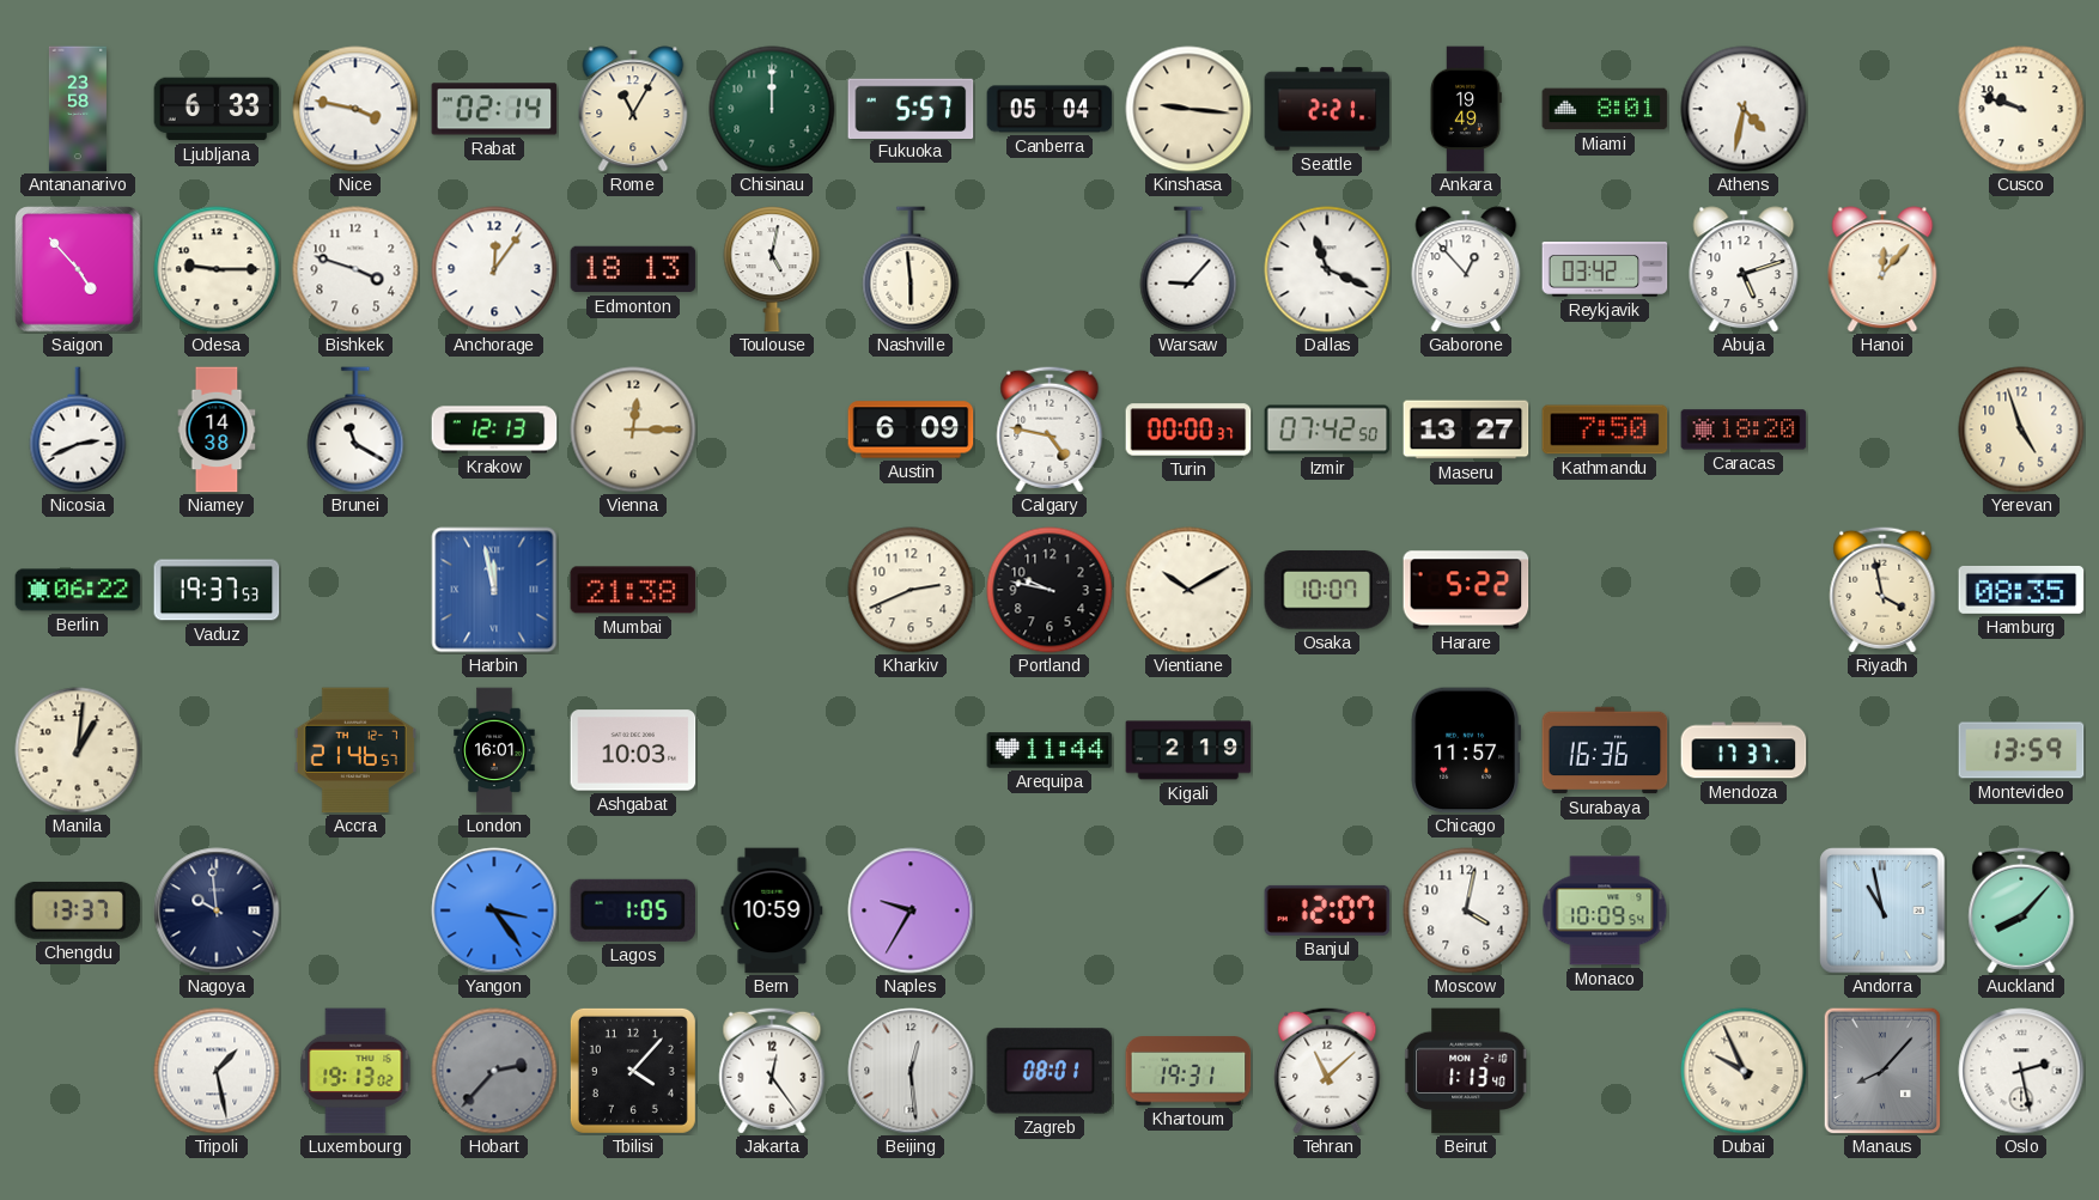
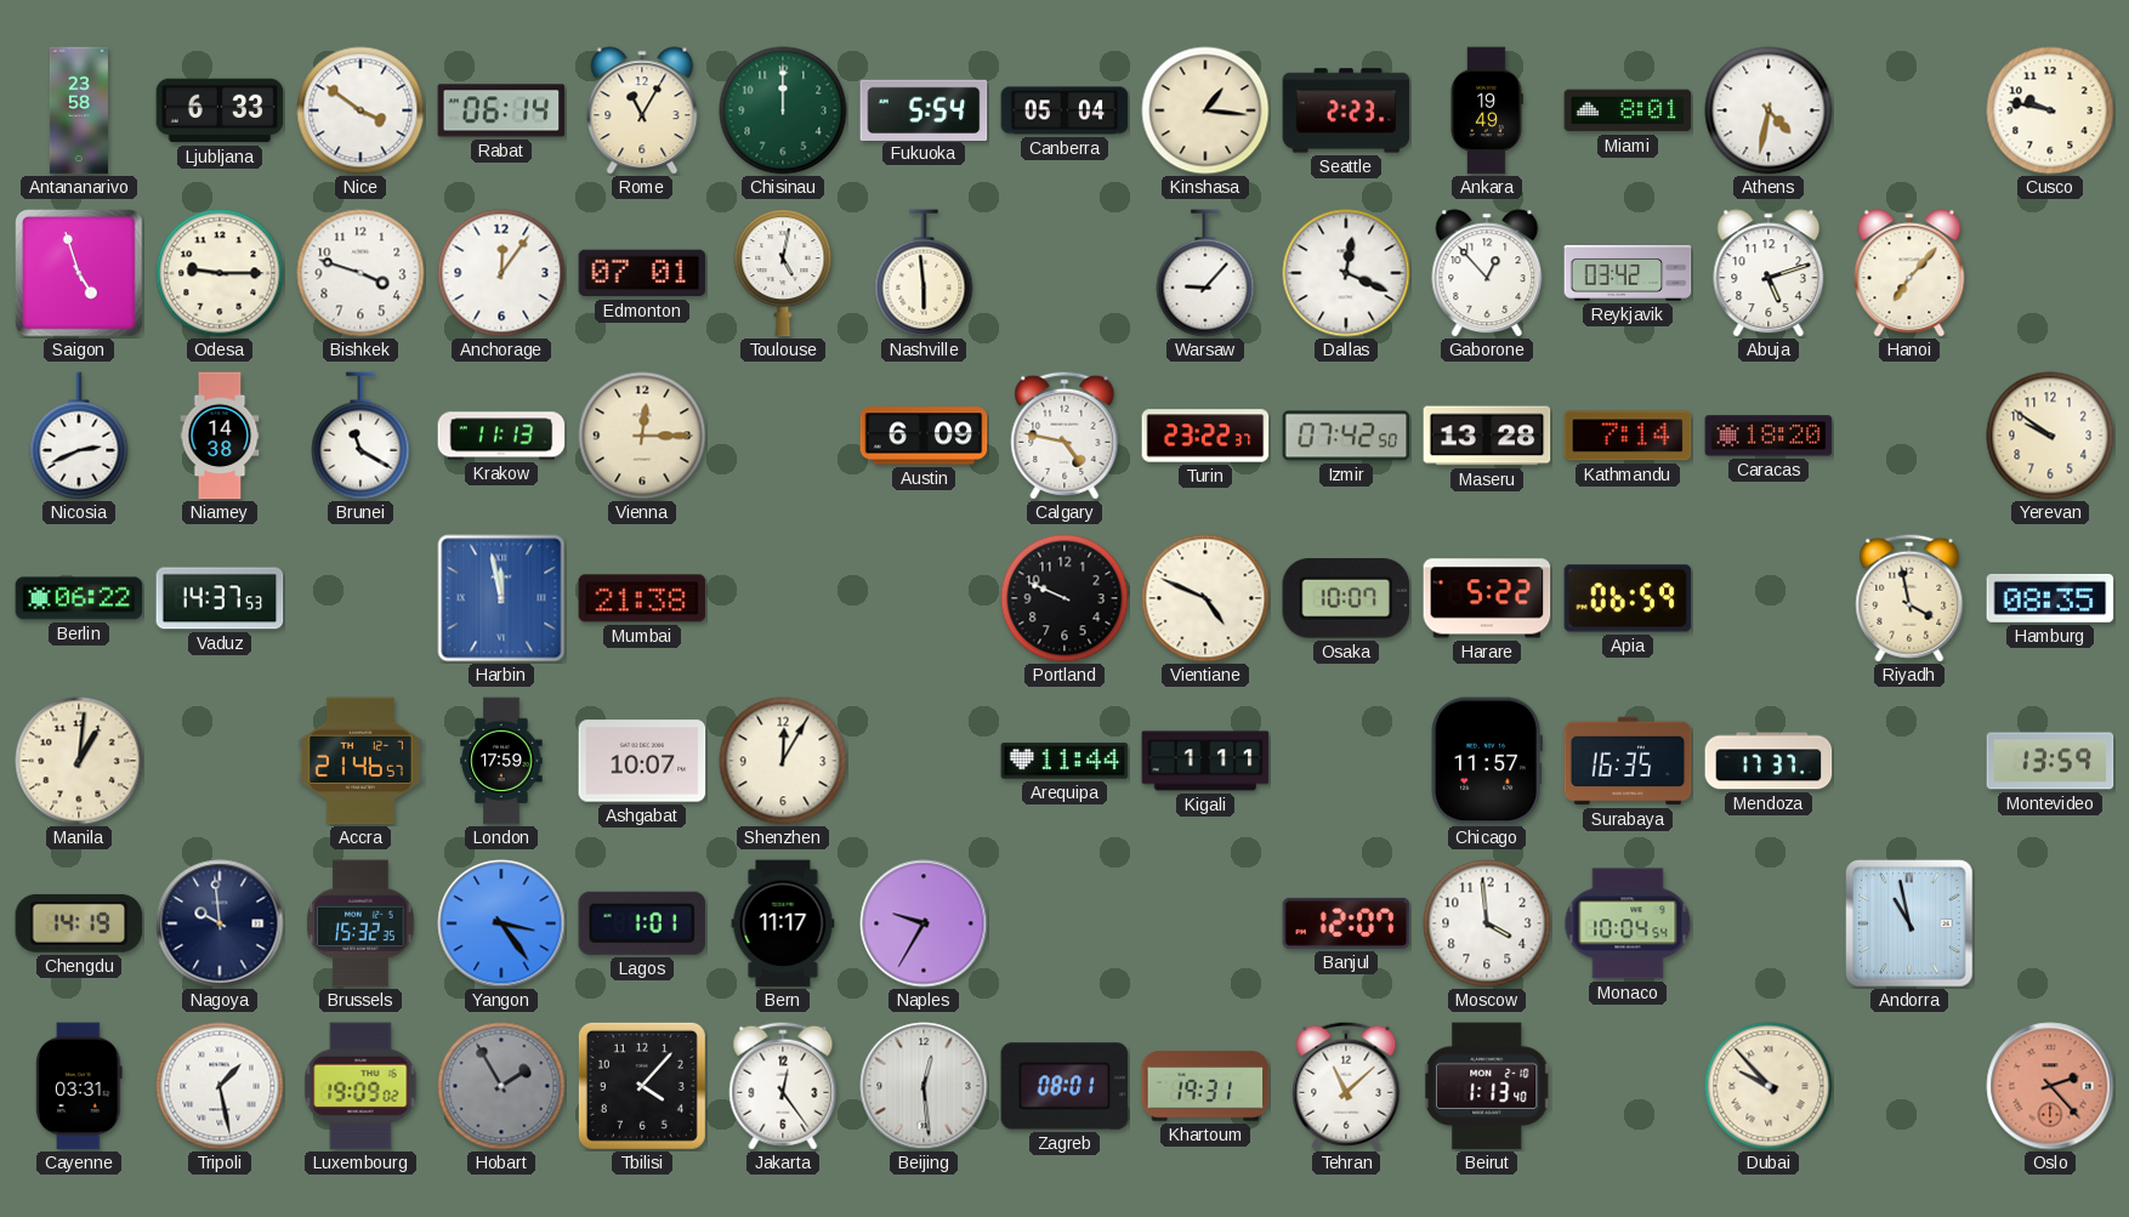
Nice: 3:47 -> 3:51
Rabat: 02:14 -> 06:14
Fukuoka: 5:57 -> 5:54
Kinshasa: 9:16 -> 1:16
Seattle: 2:21 -> 2:23
Cusco: 9:48 -> 9:47
Saigon: 4:53 -> 4:57
Edmonton: 18:13 -> 07:01
Dallas: 11:19 -> 12:19
Hanoi: 12:07 -> 7:07
Krakow: 12:13 -> 11:13
Turin: 00:00 -> 23:22
Maseru: 13:27 -> 13:28
Kathmandu: 7:50 -> 7:14
Yerevan: 4:57 -> 9:51
Vaduz: 19:37 -> 14:37
Kharkiv: 2:41 -> none
Portland: 9:47 -> 9:49
Vientiane: 10:10 -> 4:49
Apia: none -> 06:59
London: 16:01 -> 17:59
Ashgabat: 10:03 -> 10:07
Shenzhen: none -> 12:05
Kigali: 2:19 -> 1:11
Surabaya: 16:36 -> 16:35
Chengdu: 13:37 -> 14:19
Brussels: none -> 15:32
Lagos: 1:05 -> 1:01
Bern: 10:59 -> 11:17
Moscow: 4:02 -> 3:59
Monaco: 10:09 -> 10:04
Auckland: 8:07 -> none
Cayenne: none -> 03:31
Luxembourg: 19:13 -> 19:09
Hobart: 2:37 -> 1:55
Dubai: 9:56 -> 9:53
Manaus: 8:07 -> none
Oslo: 2:28 -> 2:23
Oslo dial: white -> salmon
